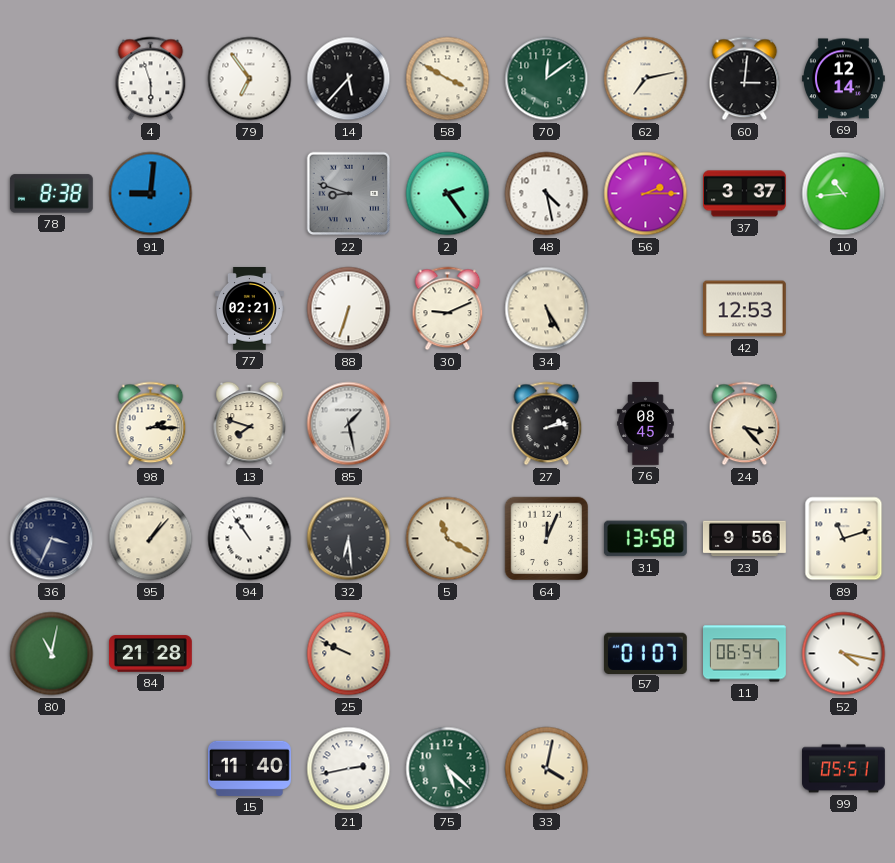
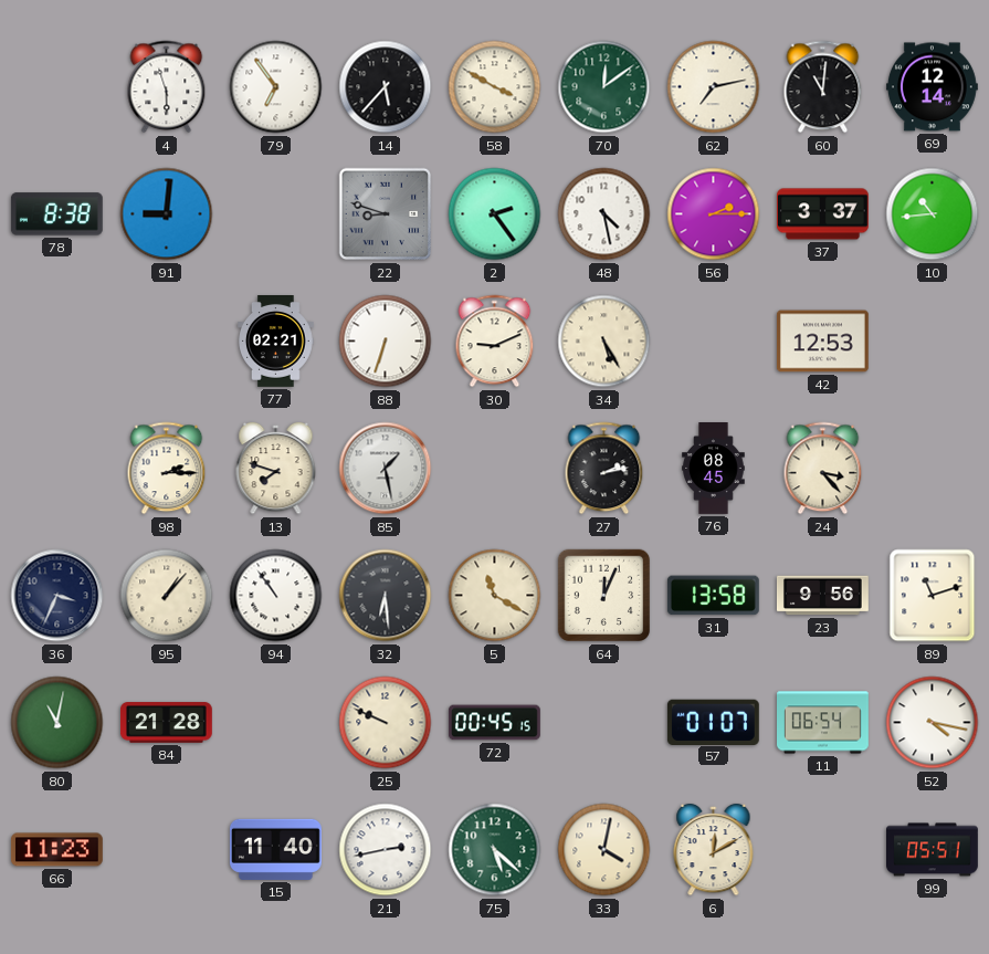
60: 3:01 -> 11:01
72: none -> 00:45
66: none -> 11:23
6: none -> 12:10
